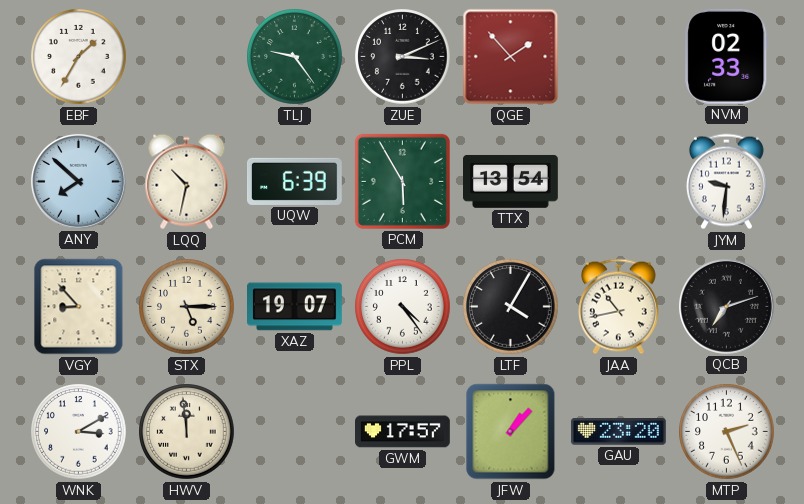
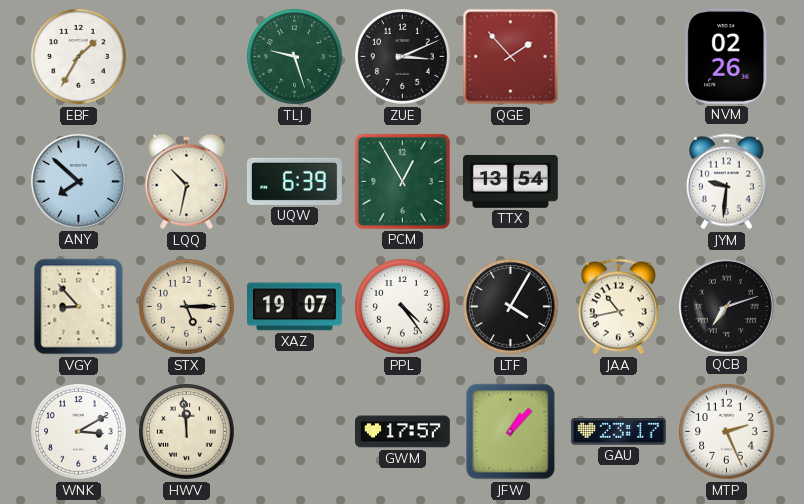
TLJ: 9:24 -> 9:27
NVM: 02:33 -> 02:26
PCM: 5:55 -> 12:55
GAU: 23:20 -> 23:17
